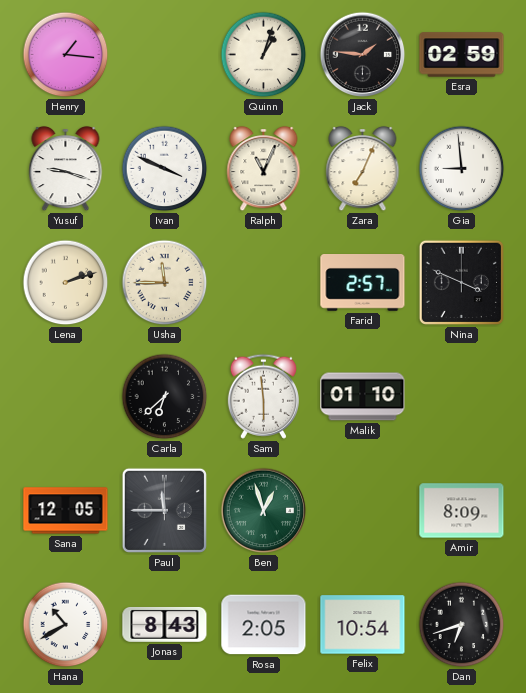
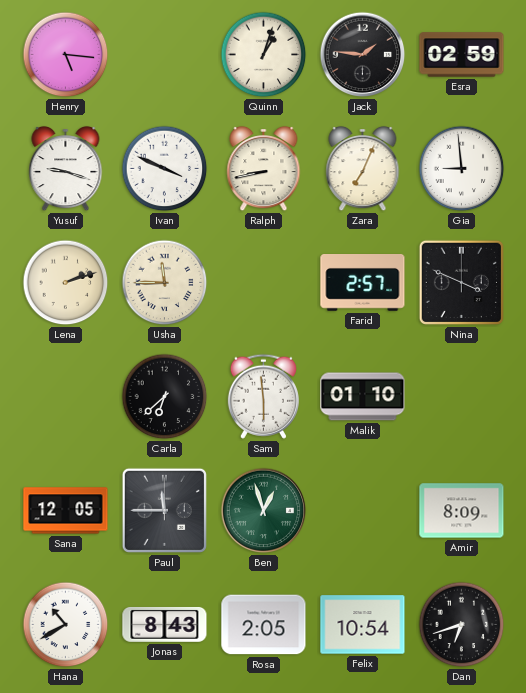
Henry: 1:16 -> 5:16
Ralph: 11:04 -> 8:43
